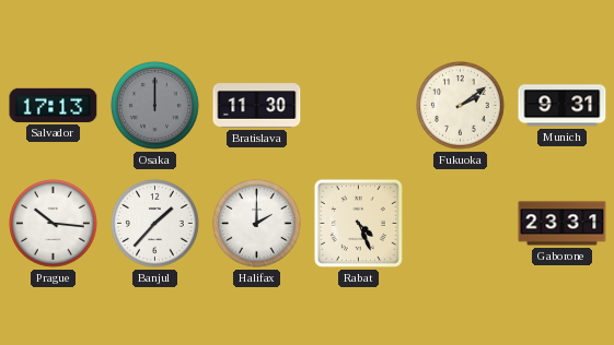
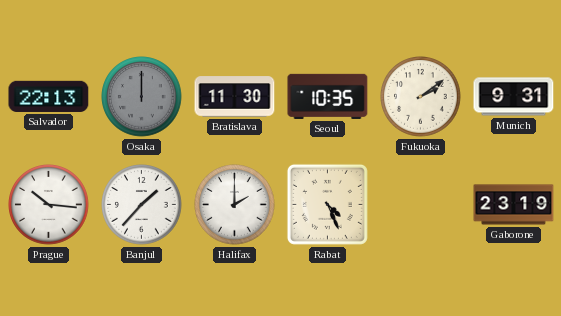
Salvador: 17:13 -> 22:13
Seoul: none -> 10:35
Gaborone: 23:31 -> 23:19
